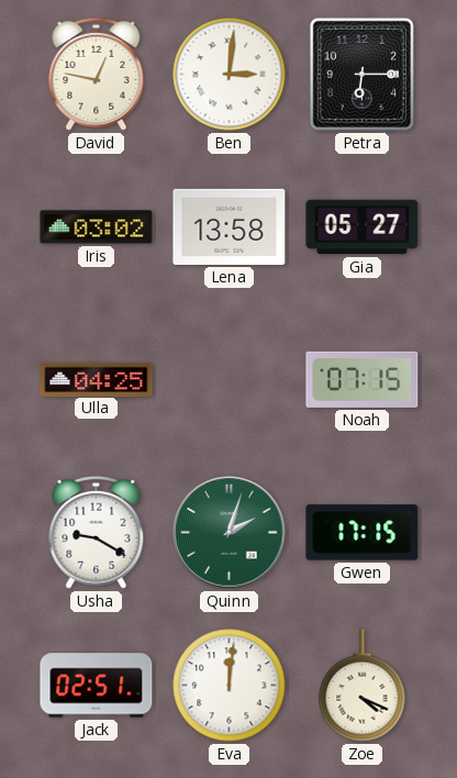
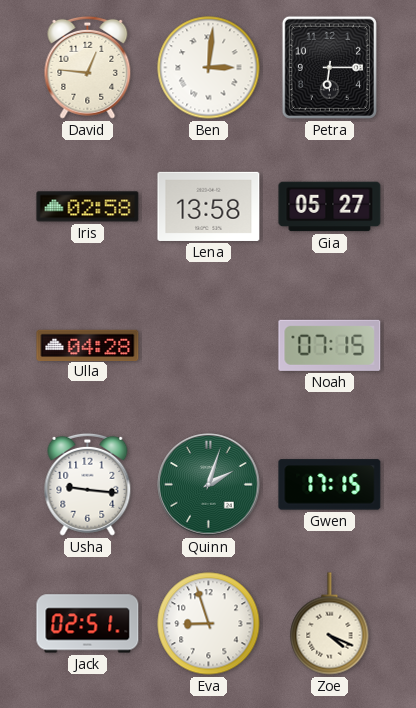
David: 12:47 -> 12:46
Iris: 03:02 -> 02:58
Ulla: 04:25 -> 04:28
Usha: 9:20 -> 9:16
Eva: 12:01 -> 8:57
